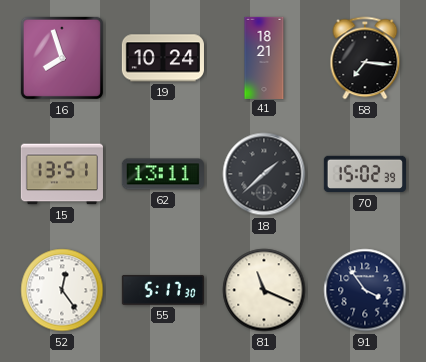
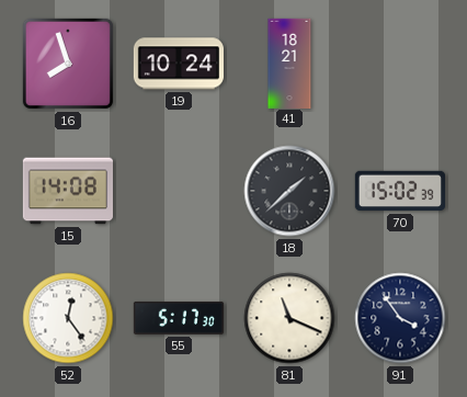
58: 7:16 -> none
15: 13:51 -> 14:08
62: 13:11 -> none
